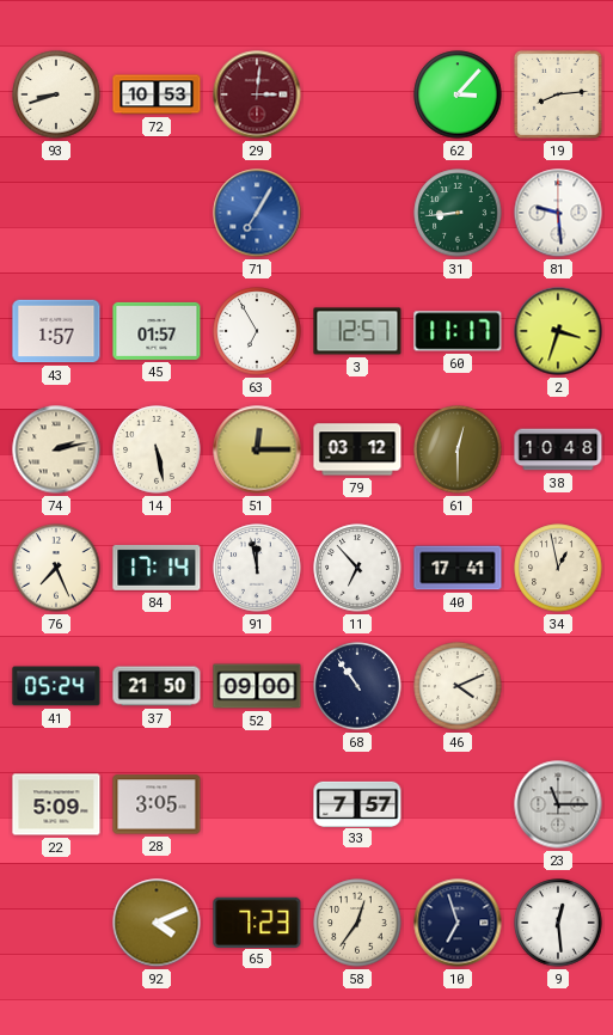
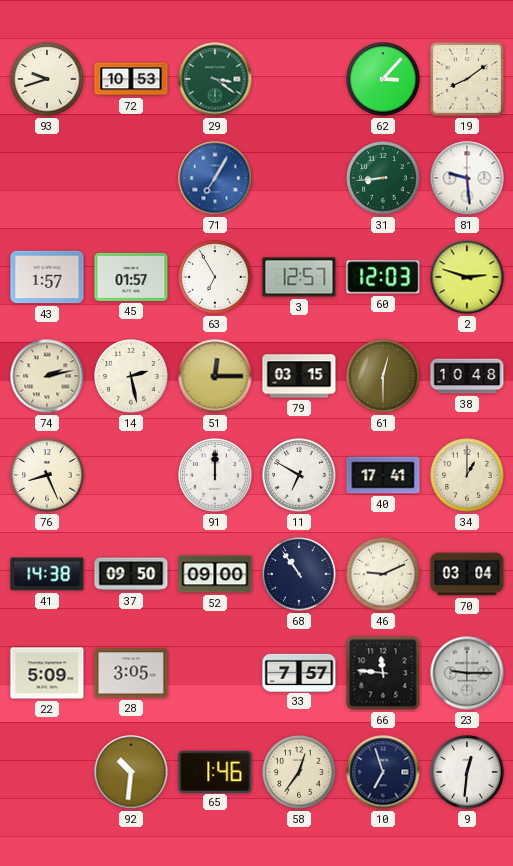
93: 8:42 -> 9:42
29: 3:01 -> 3:21
29 dial: burgundy -> green
19: 8:14 -> 8:09
60: 11:17 -> 12:03
2: 3:33 -> 2:48
14: 5:28 -> 2:28
79: 03:12 -> 03:15
76: 7:26 -> 8:26
84: 17:14 -> none
91: 11:58 -> 12:00
11: 6:53 -> 6:50
34: 12:58 -> 1:00
41: 05:24 -> 14:38
37: 21:50 -> 09:50
46: 4:11 -> 9:11
70: none -> 03:04
66: none -> 11:46
23: 11:15 -> 9:15
92: 4:11 -> 10:31
65: 7:23 -> 1:46
9: 12:29 -> 12:31
